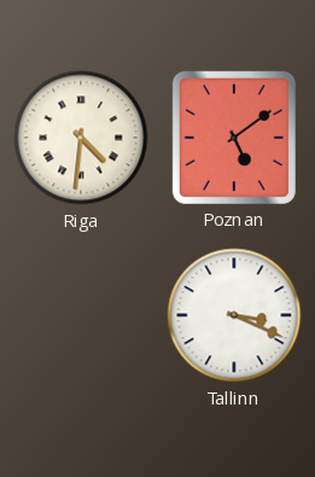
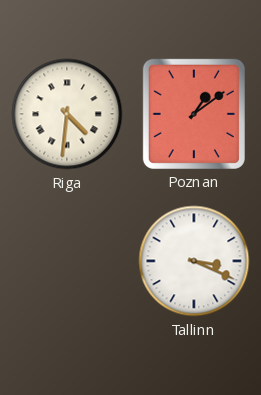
Poznan: 5:09 -> 1:09
